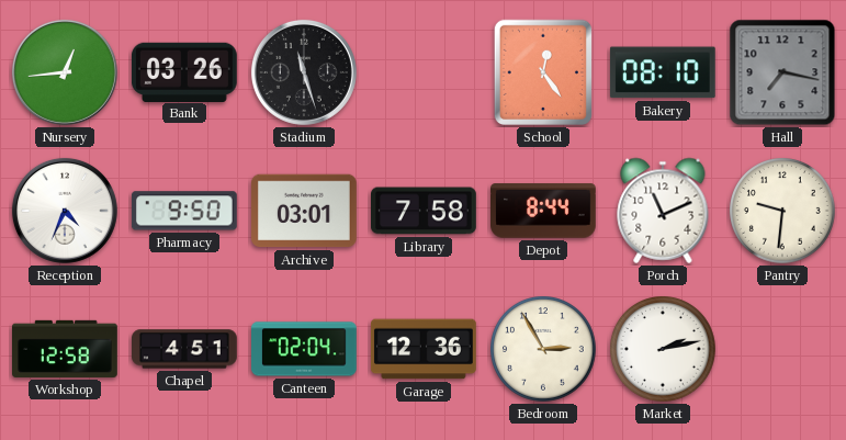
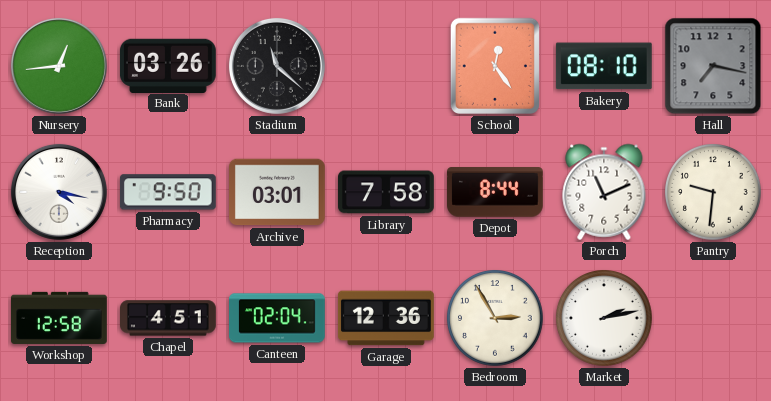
Stadium: 11:27 -> 11:22
Reception: 4:34 -> 4:17
